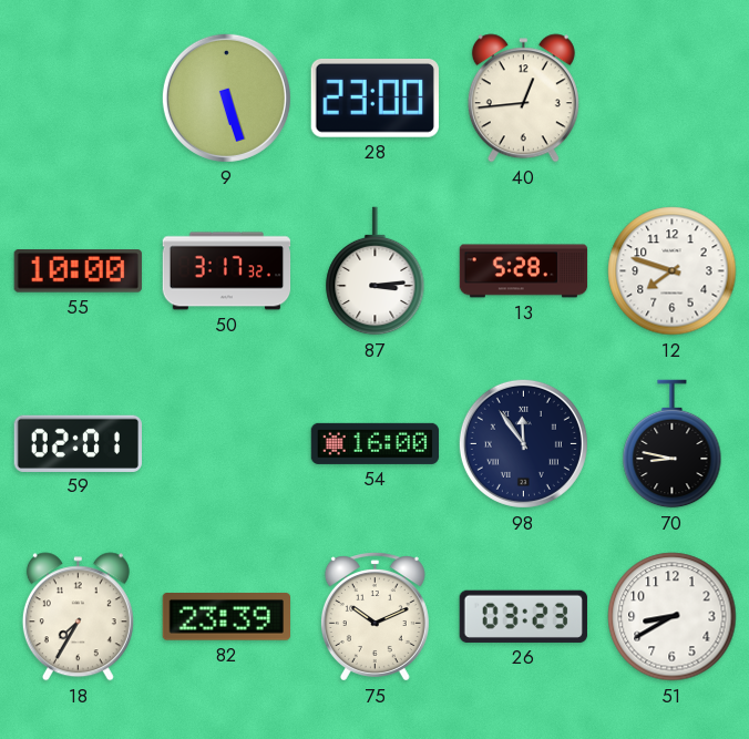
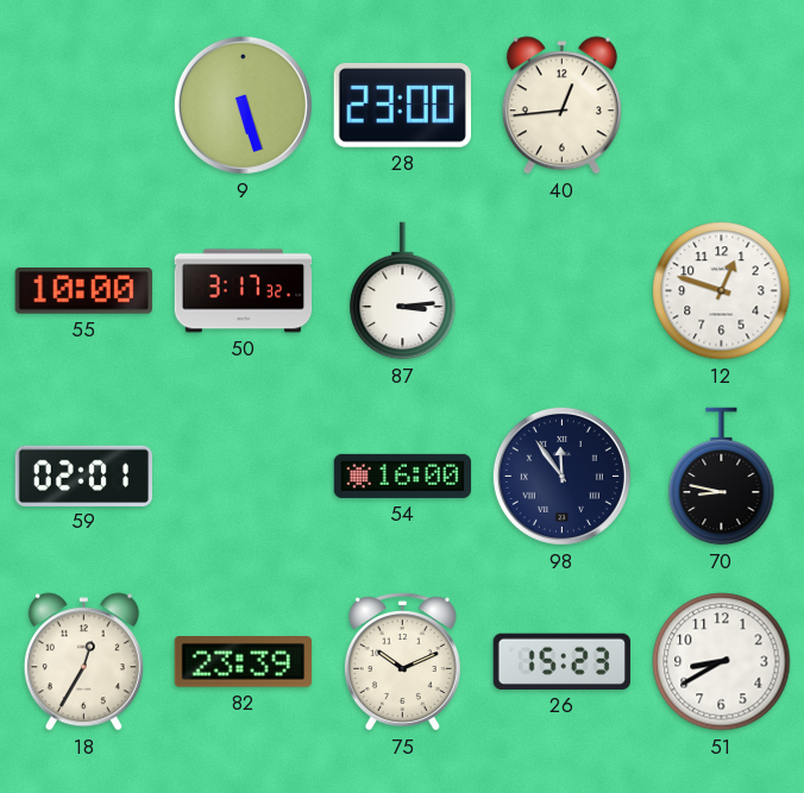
13: 5:28 -> none
12: 7:48 -> 12:48
18: 7:35 -> 12:35
26: 03:23 -> 15:23
